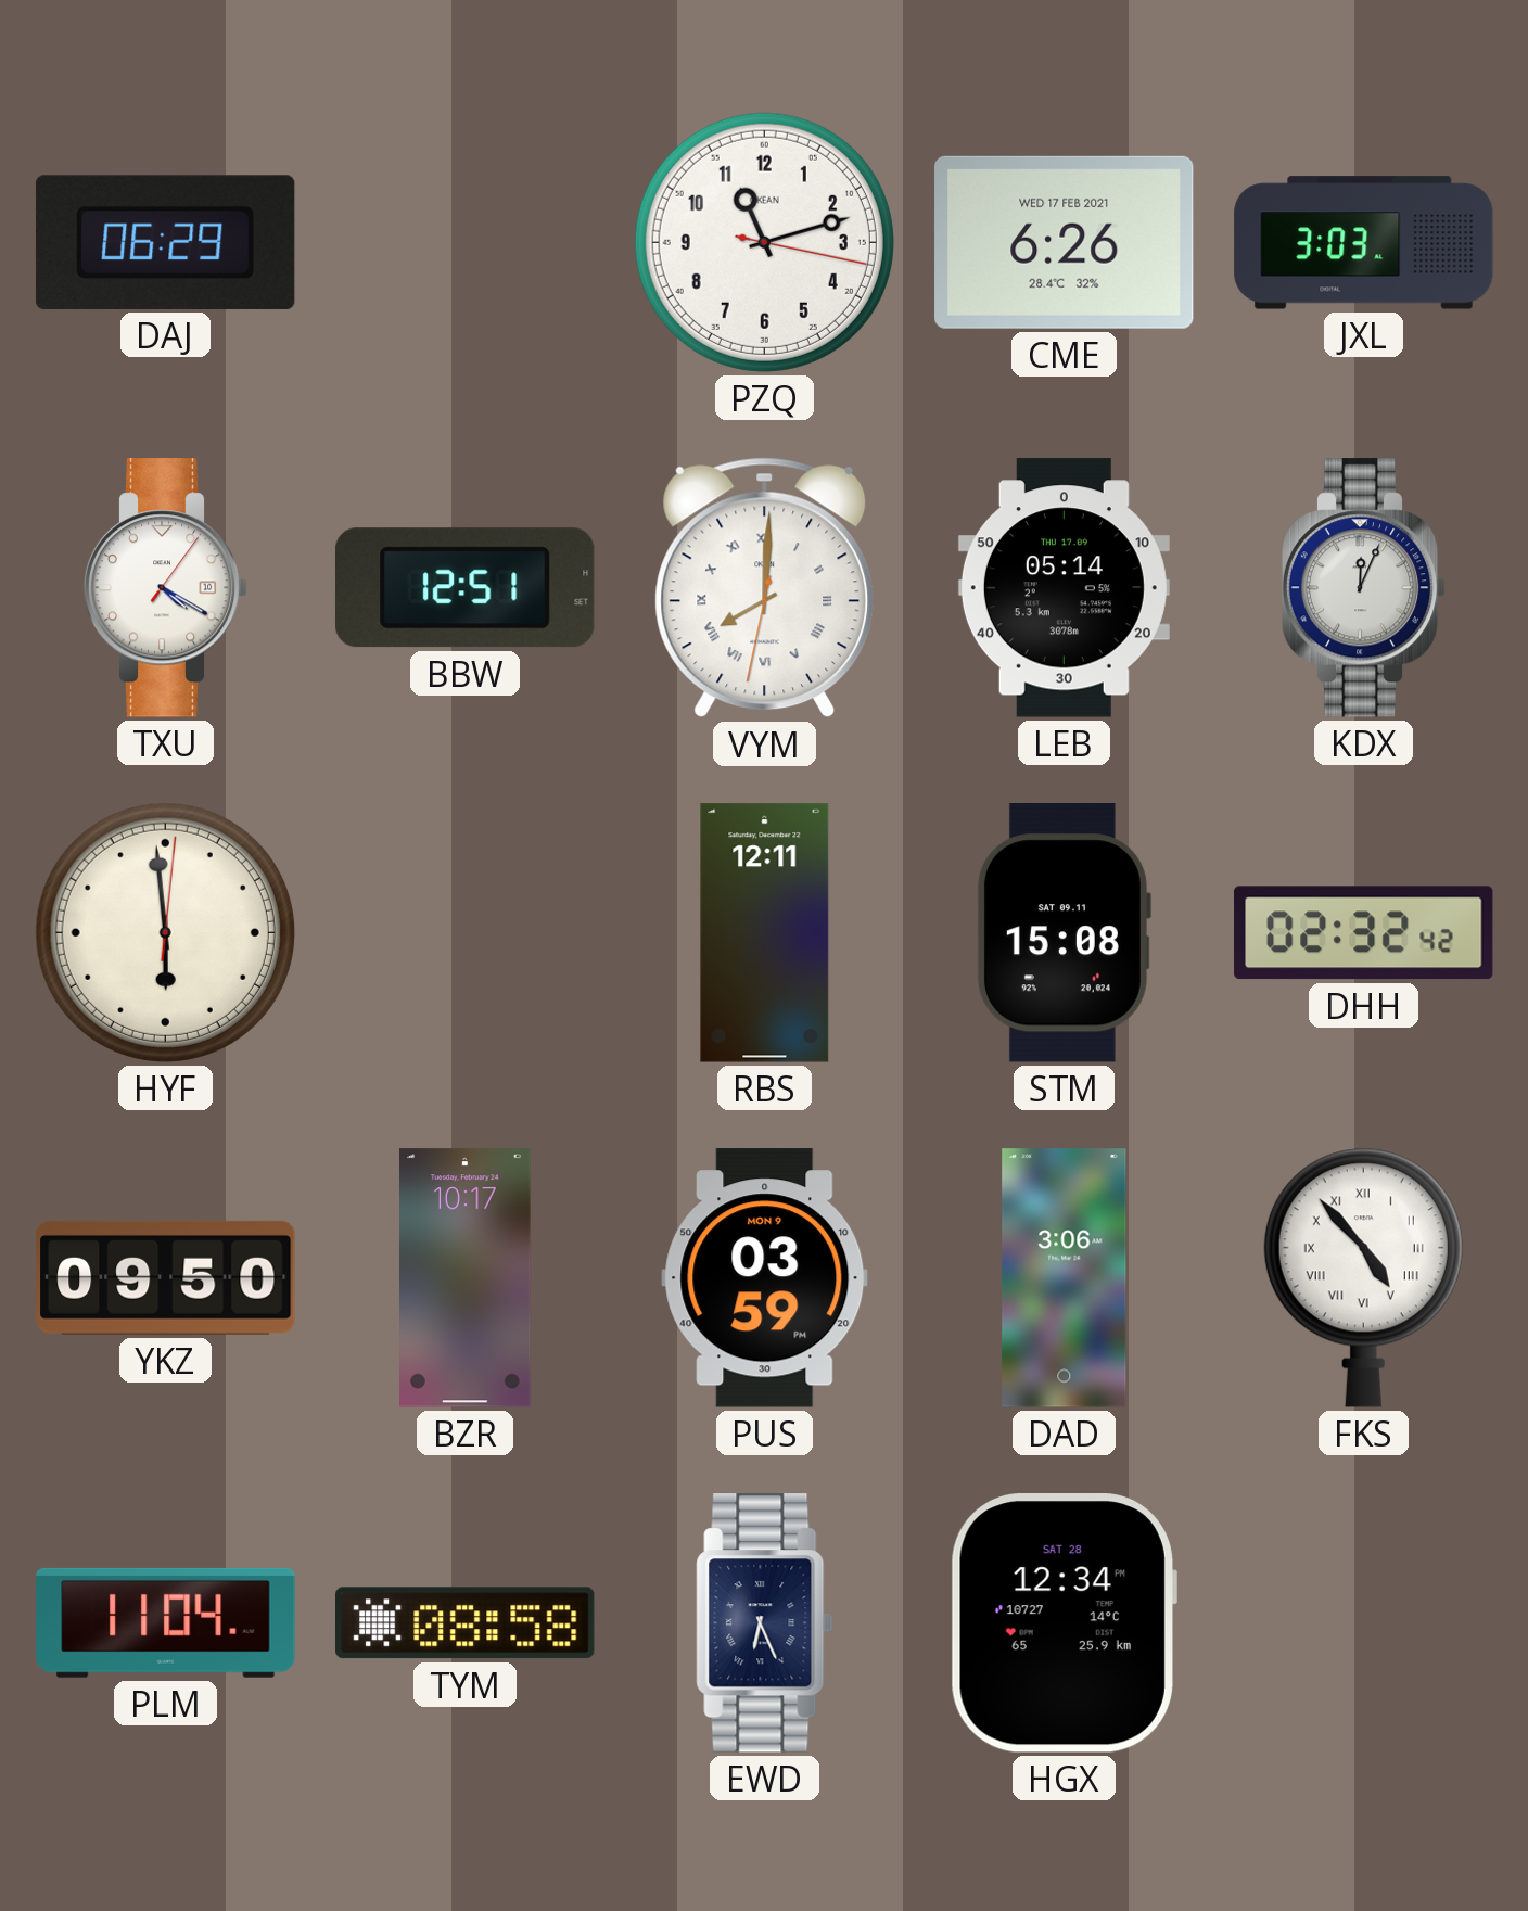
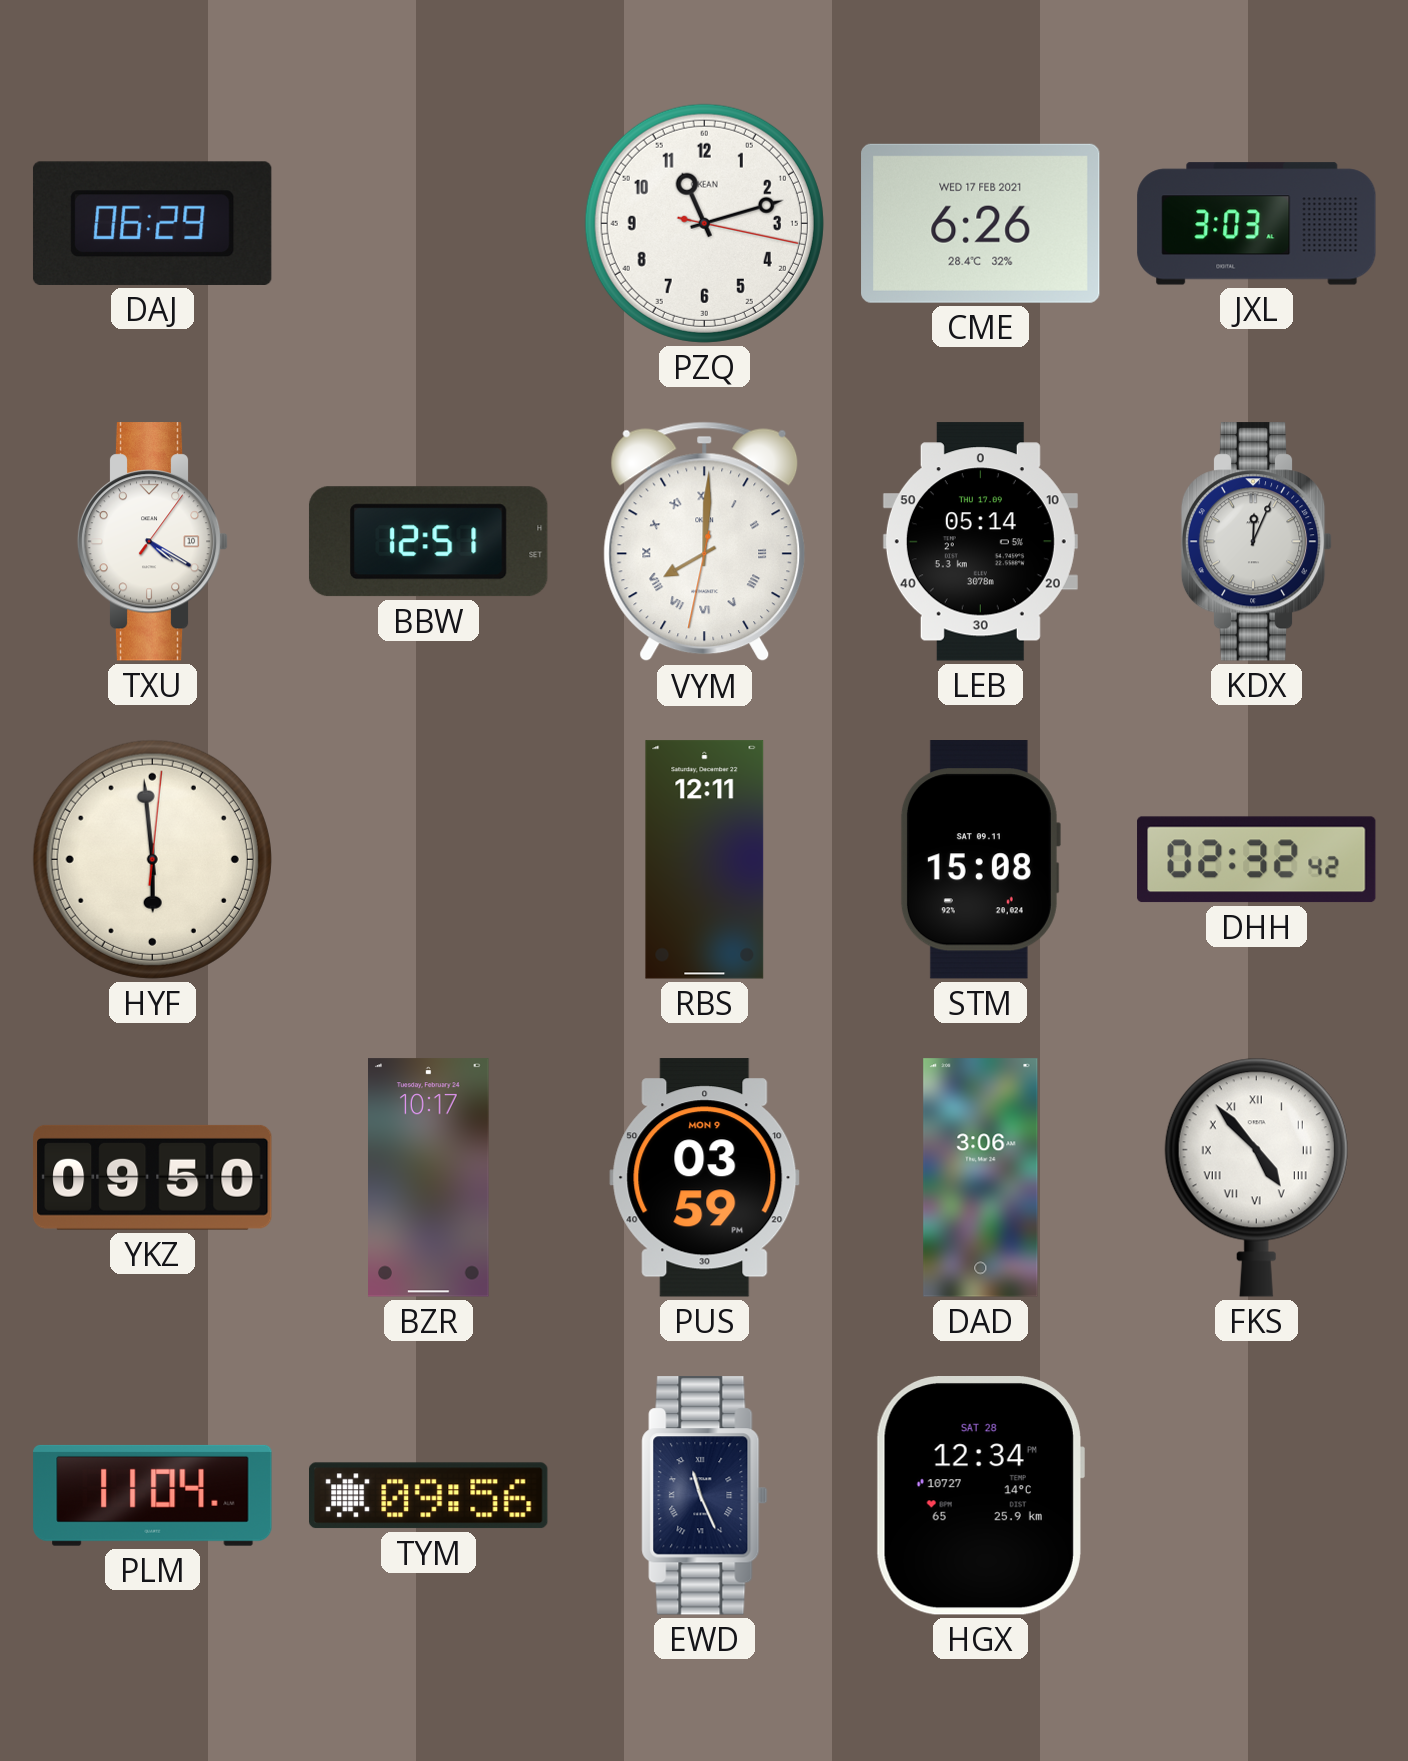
TYM: 08:58 -> 09:56
EWD: 6:26 -> 11:26
